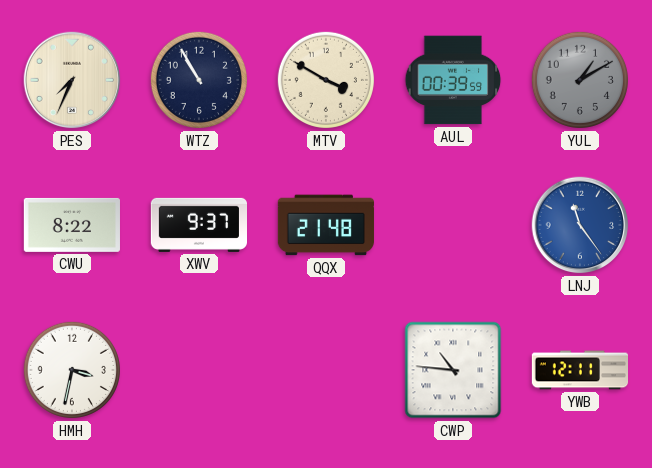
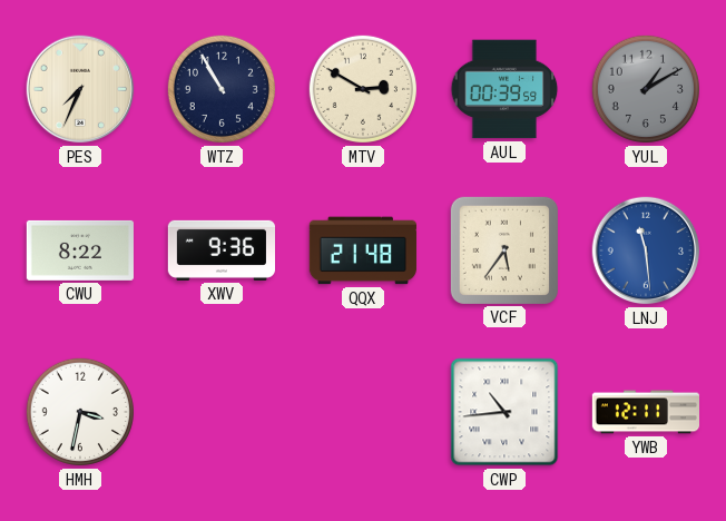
MTV: 3:50 -> 2:50
XWV: 9:37 -> 9:36
VCF: none -> 5:36
LNJ: 11:24 -> 11:29
CWP: 10:46 -> 10:44
